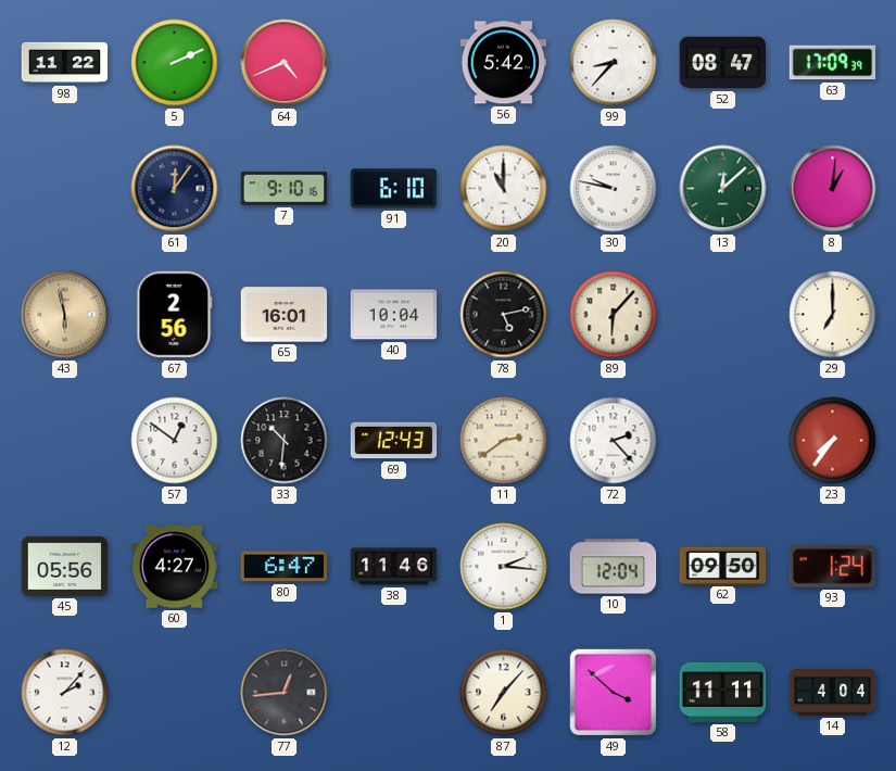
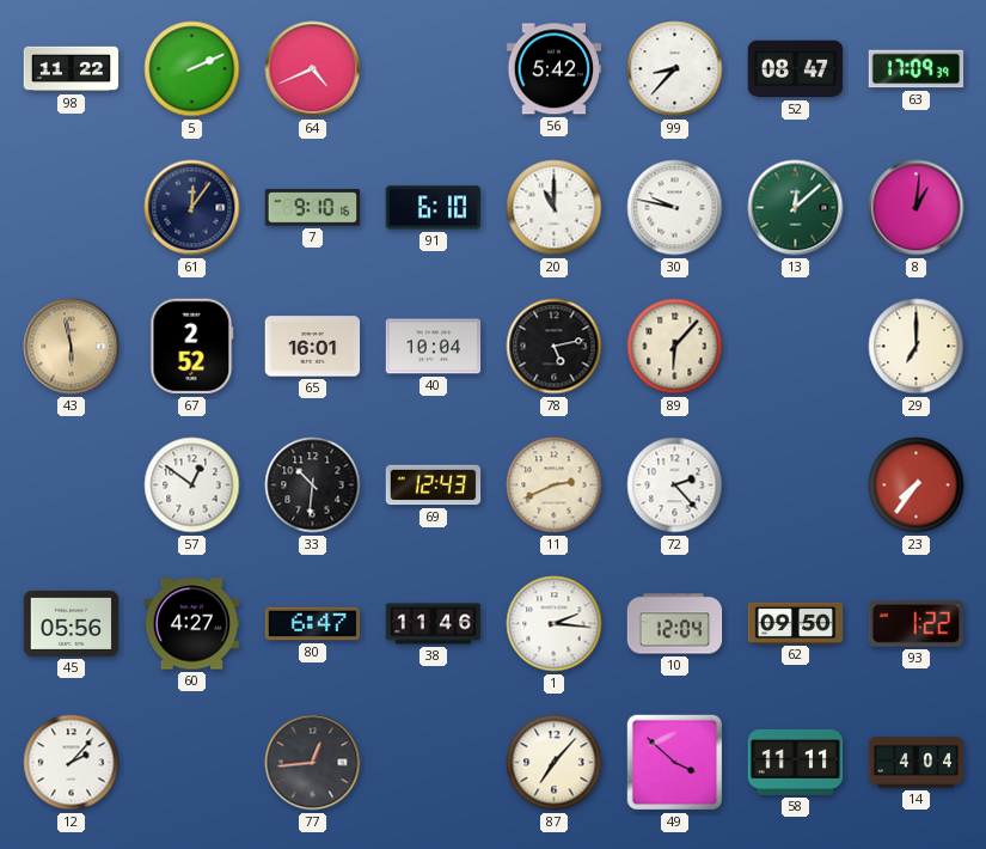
67: 2:56 -> 2:52
11: 2:39 -> 2:41
93: 1:24 -> 1:22
